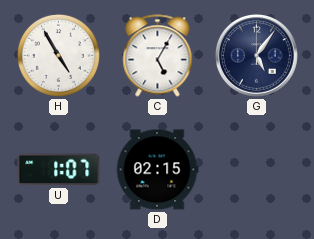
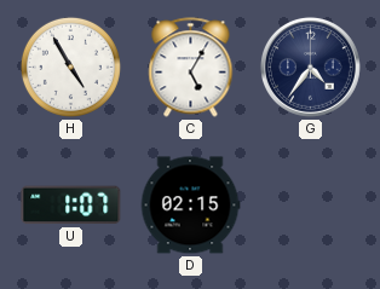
G: 5:06 -> 4:36
